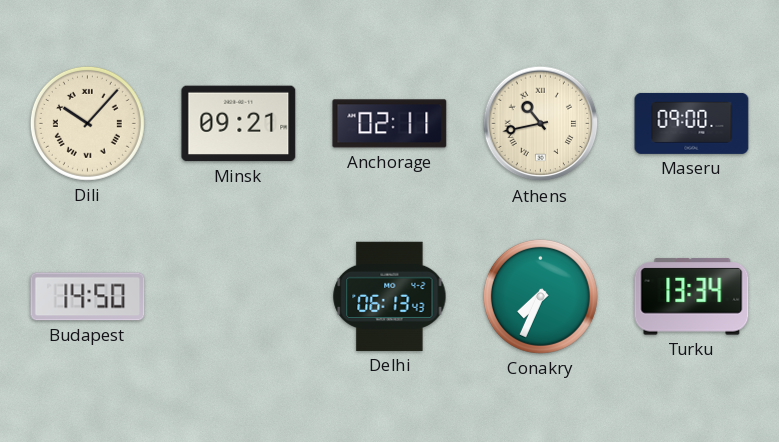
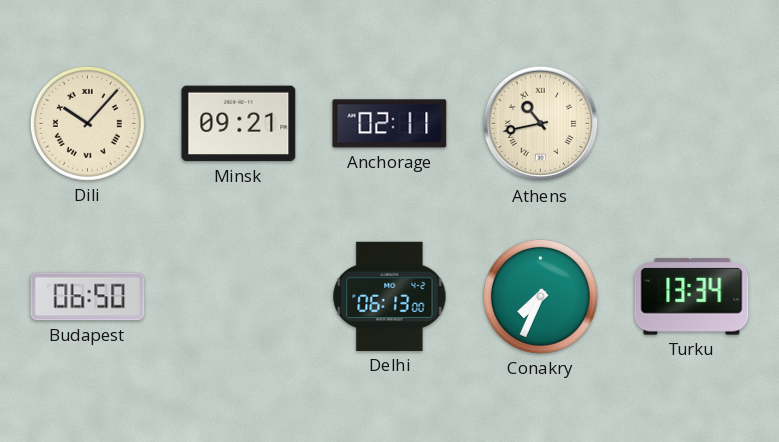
Maseru: 09:00 -> none
Budapest: 14:50 -> 06:50
Delhi: 06:13:43 -> 06:13:00
